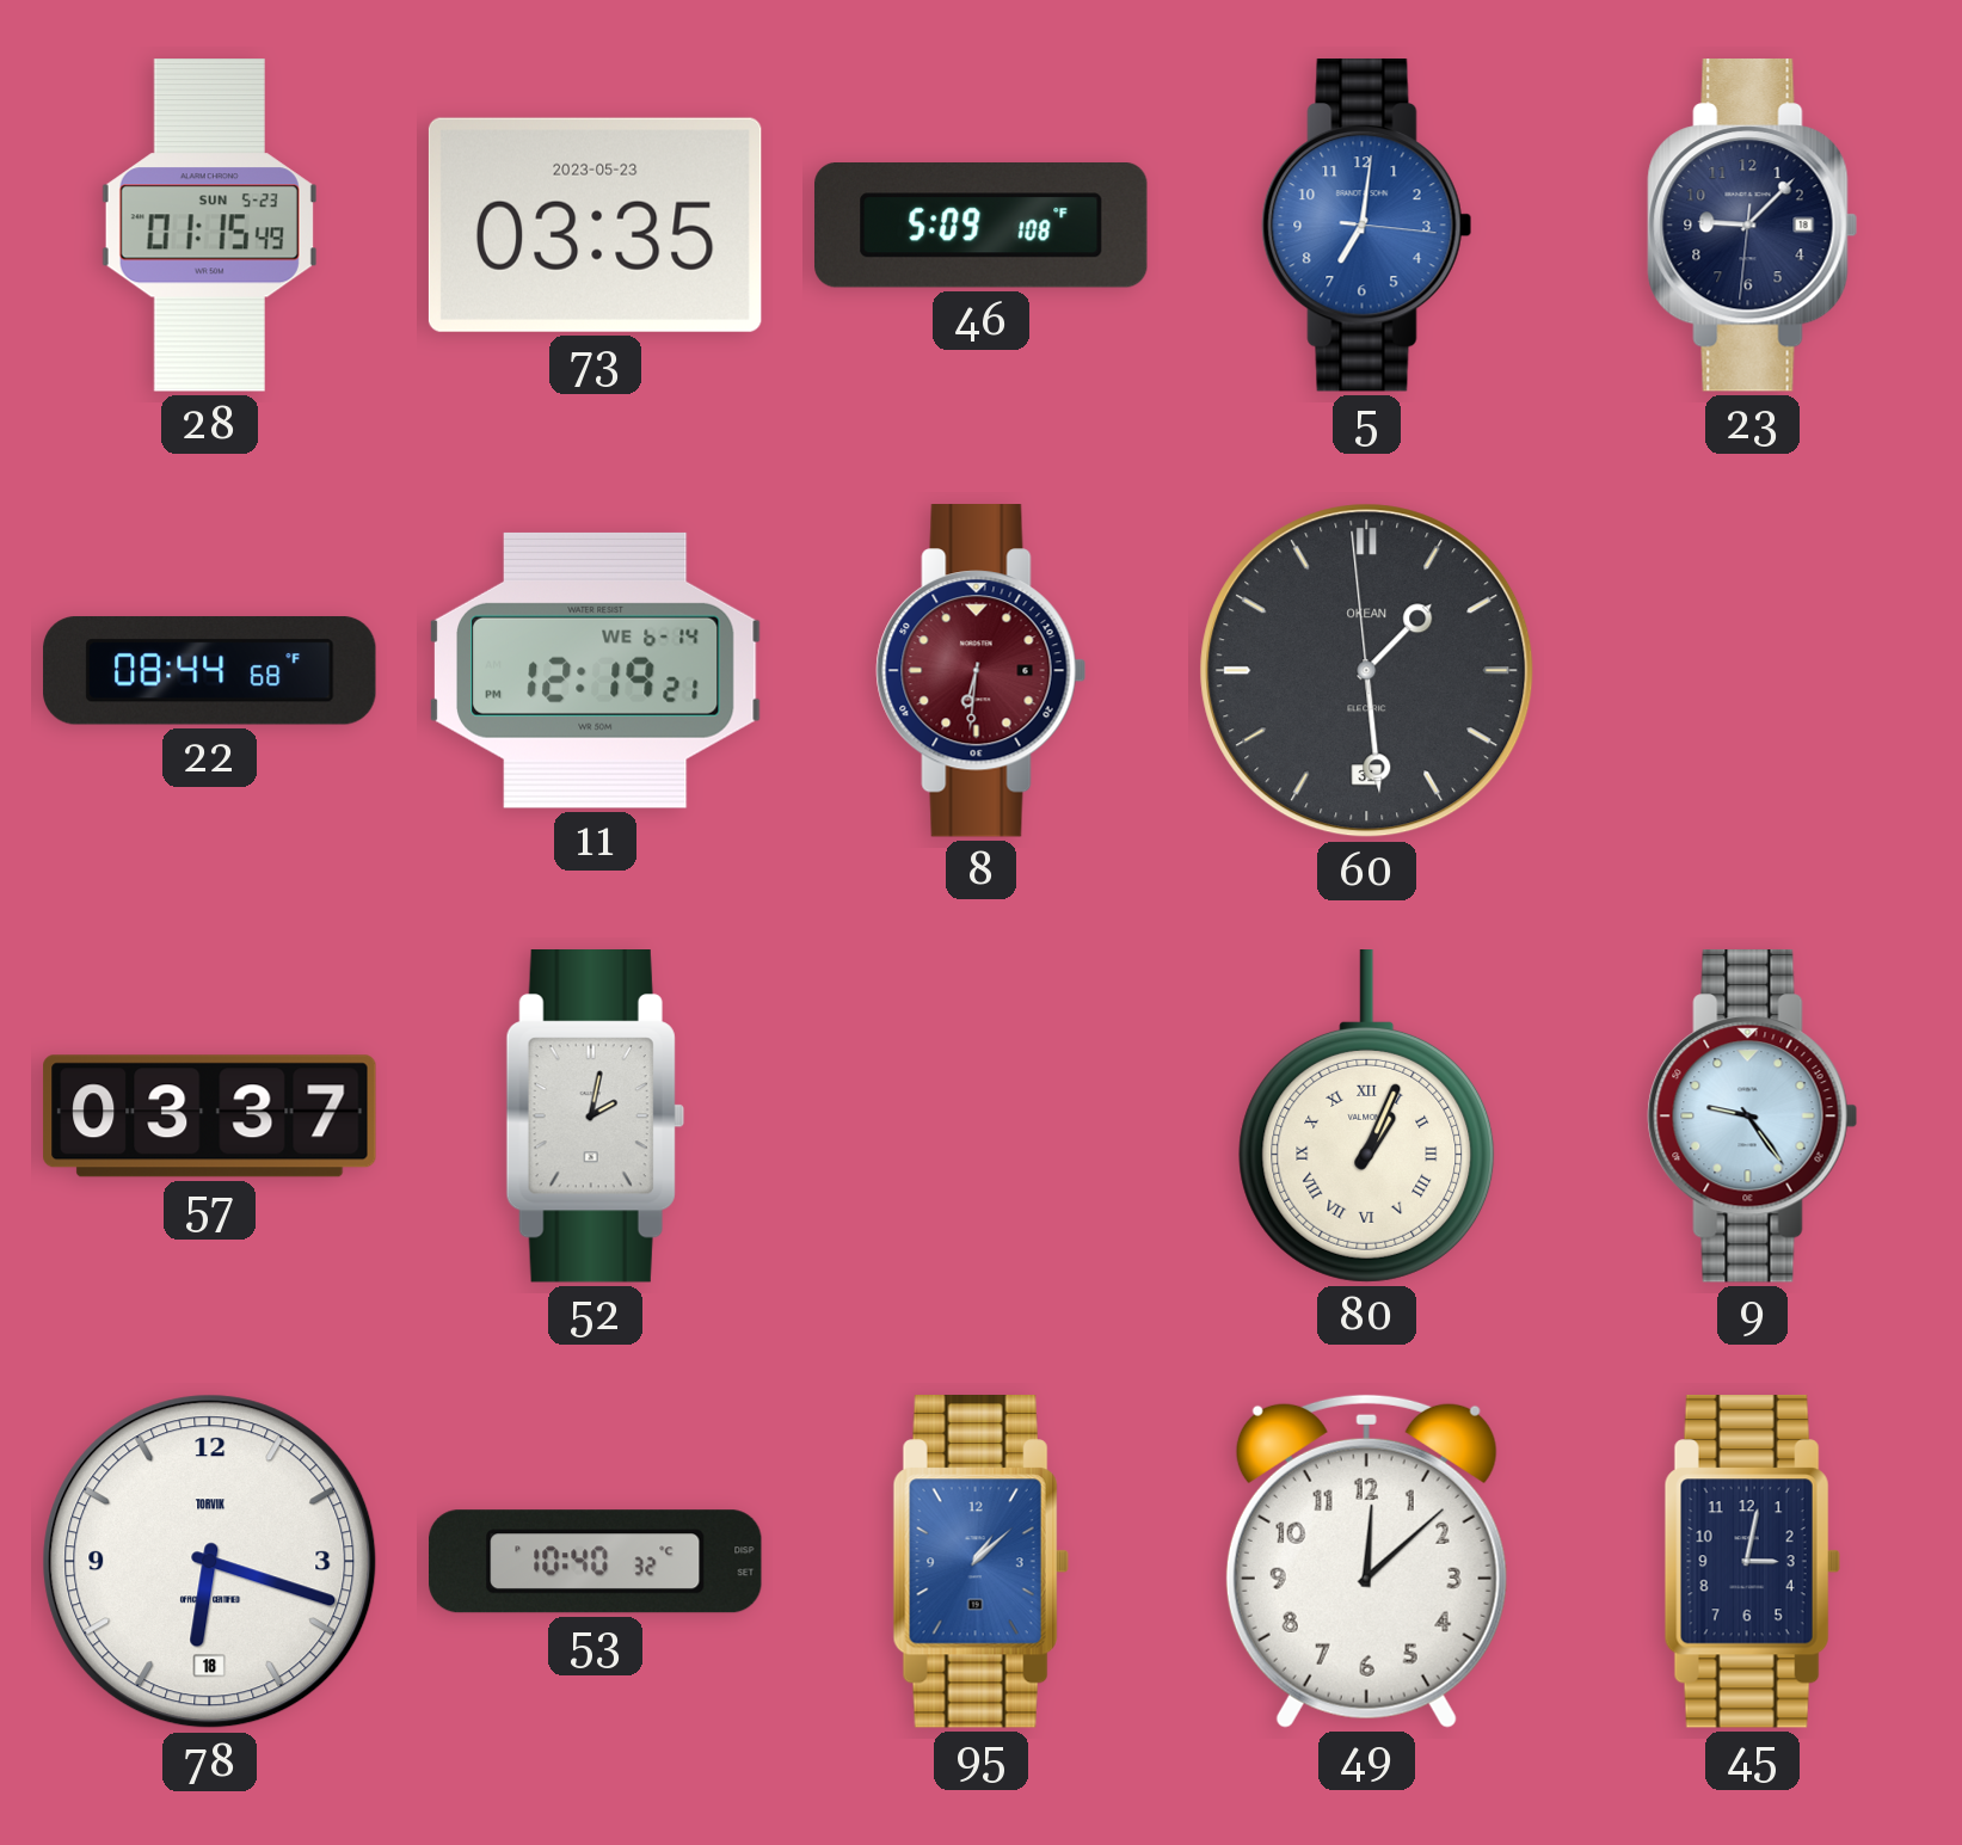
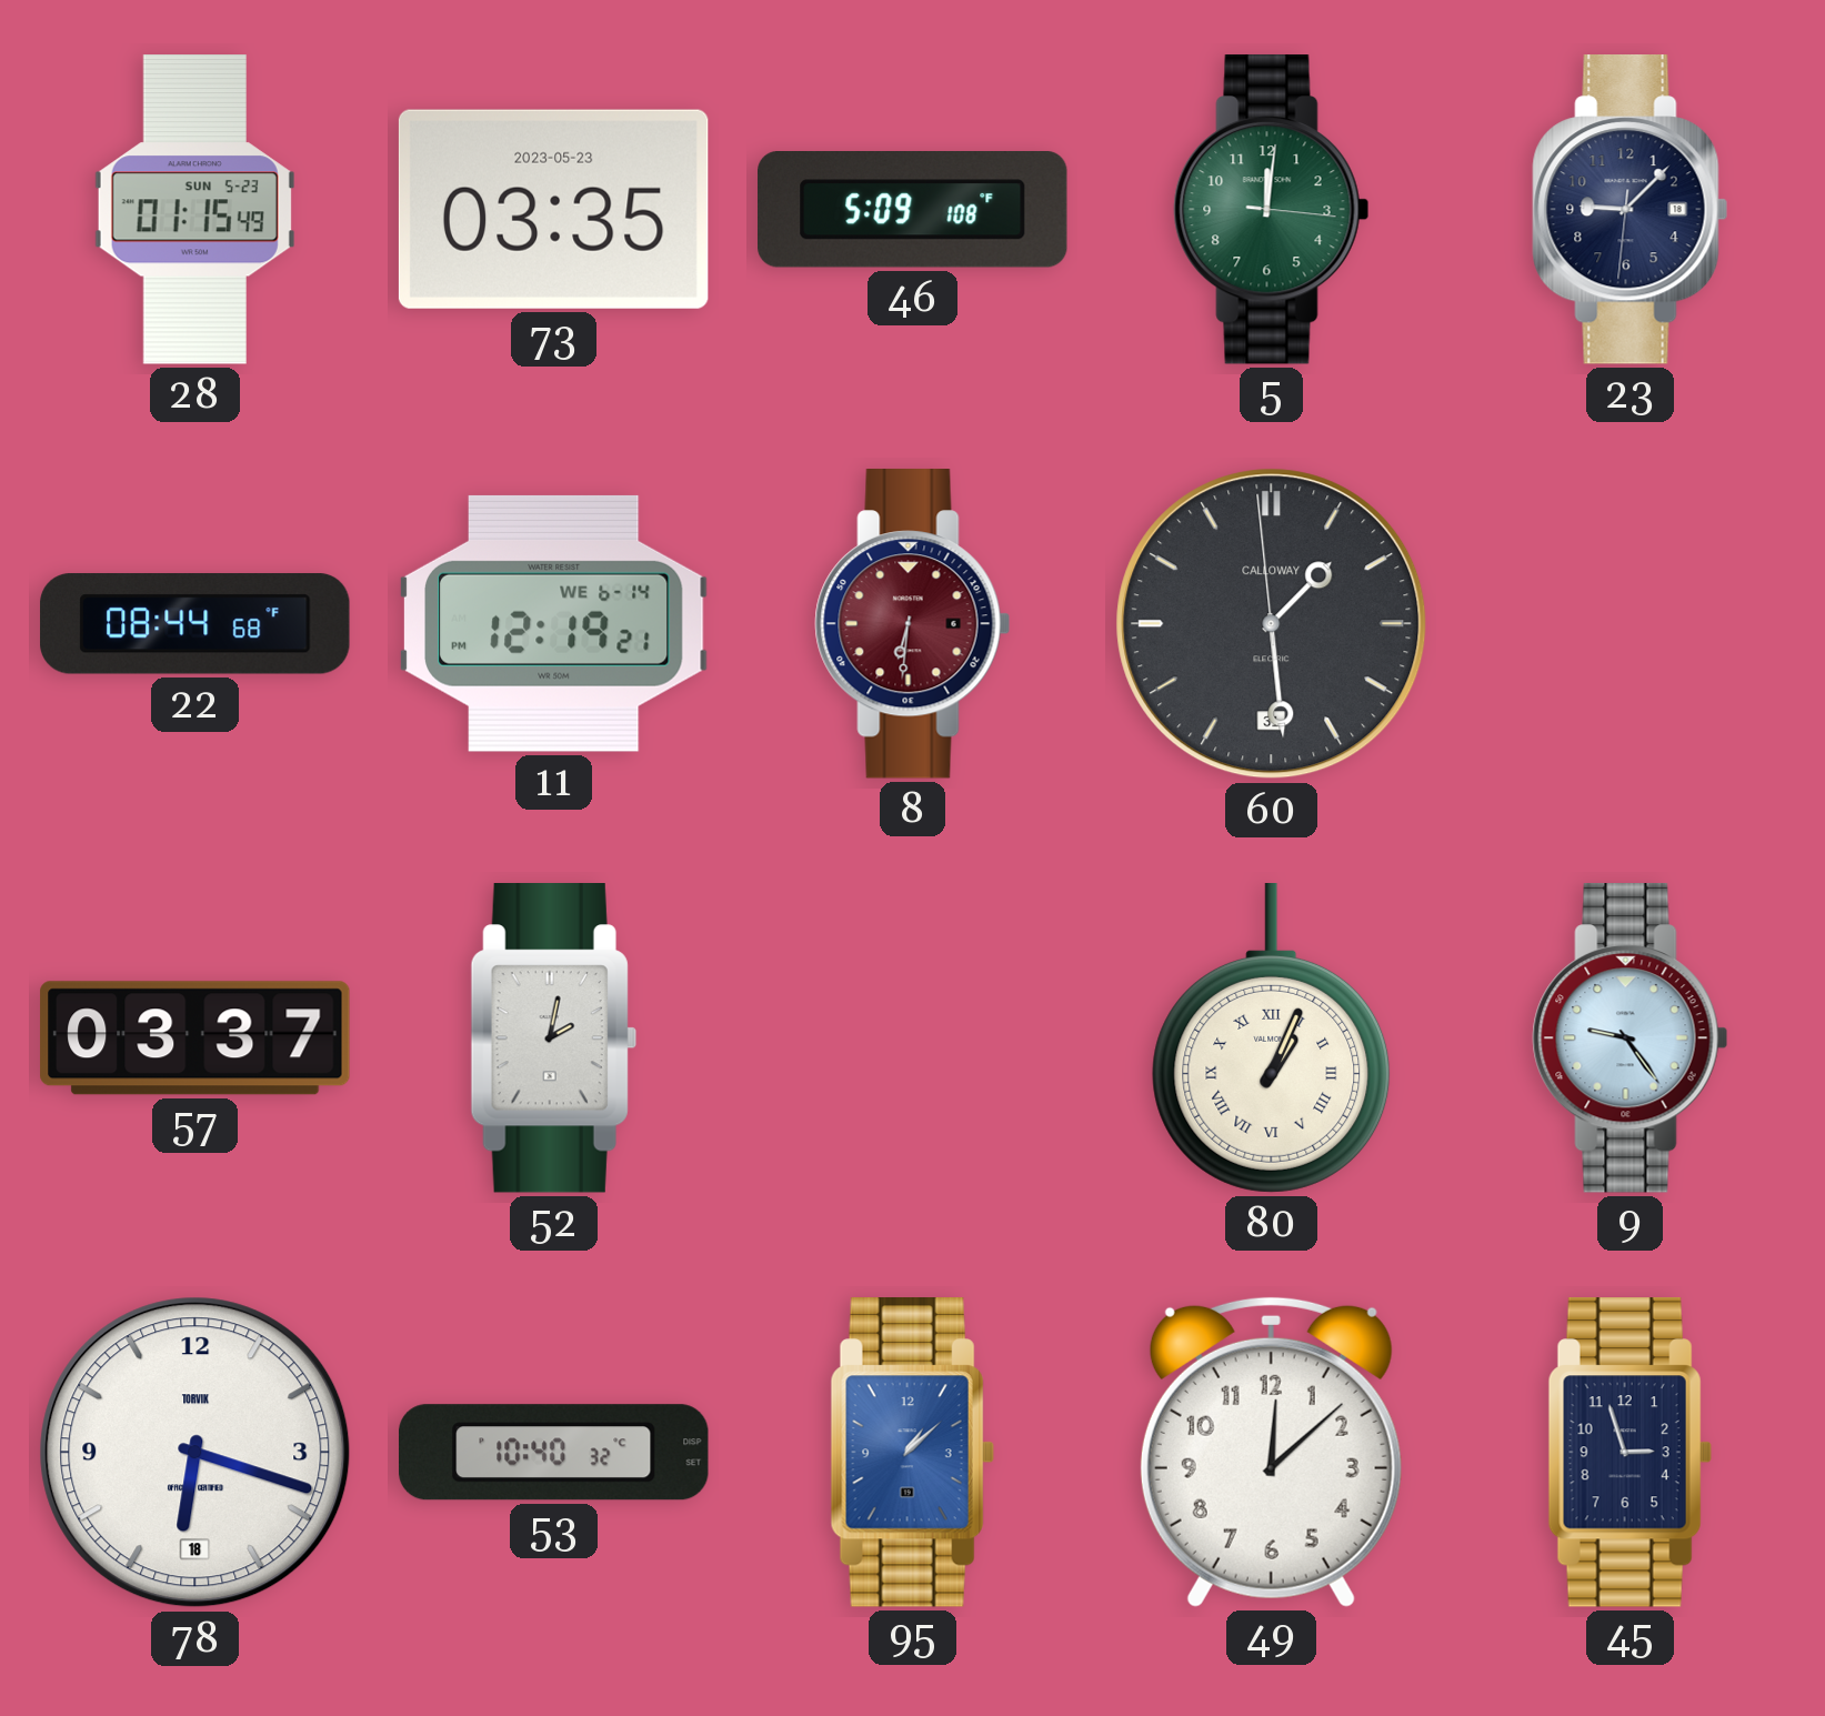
5: 7:01 -> 12:01
5 dial: blue -> green
60 brand: OKEAN -> CALLOWAY
45: 3:02 -> 2:57
